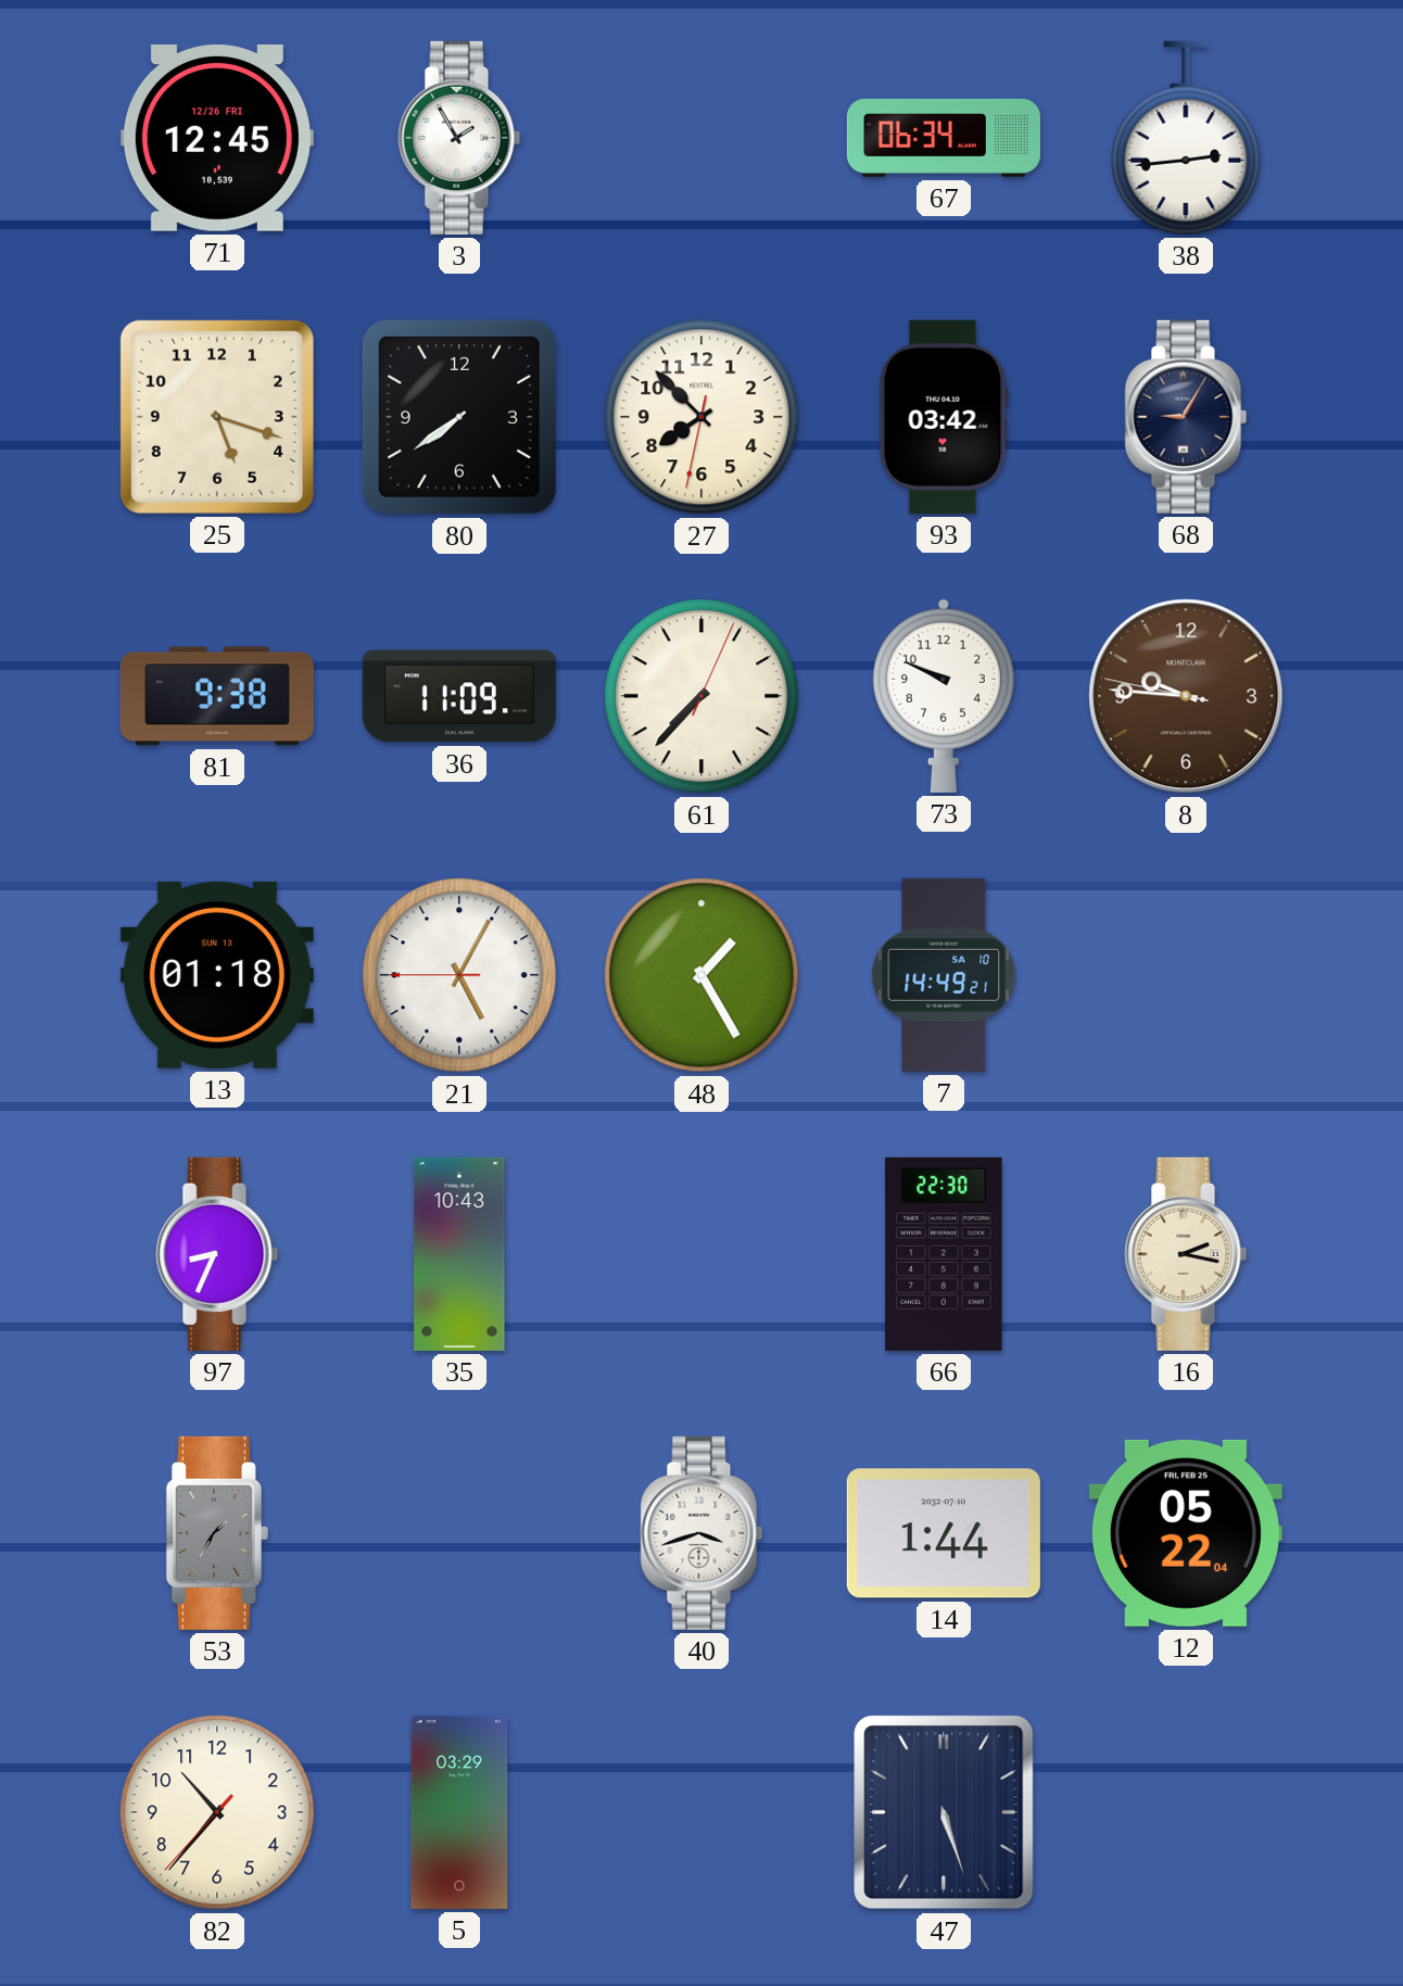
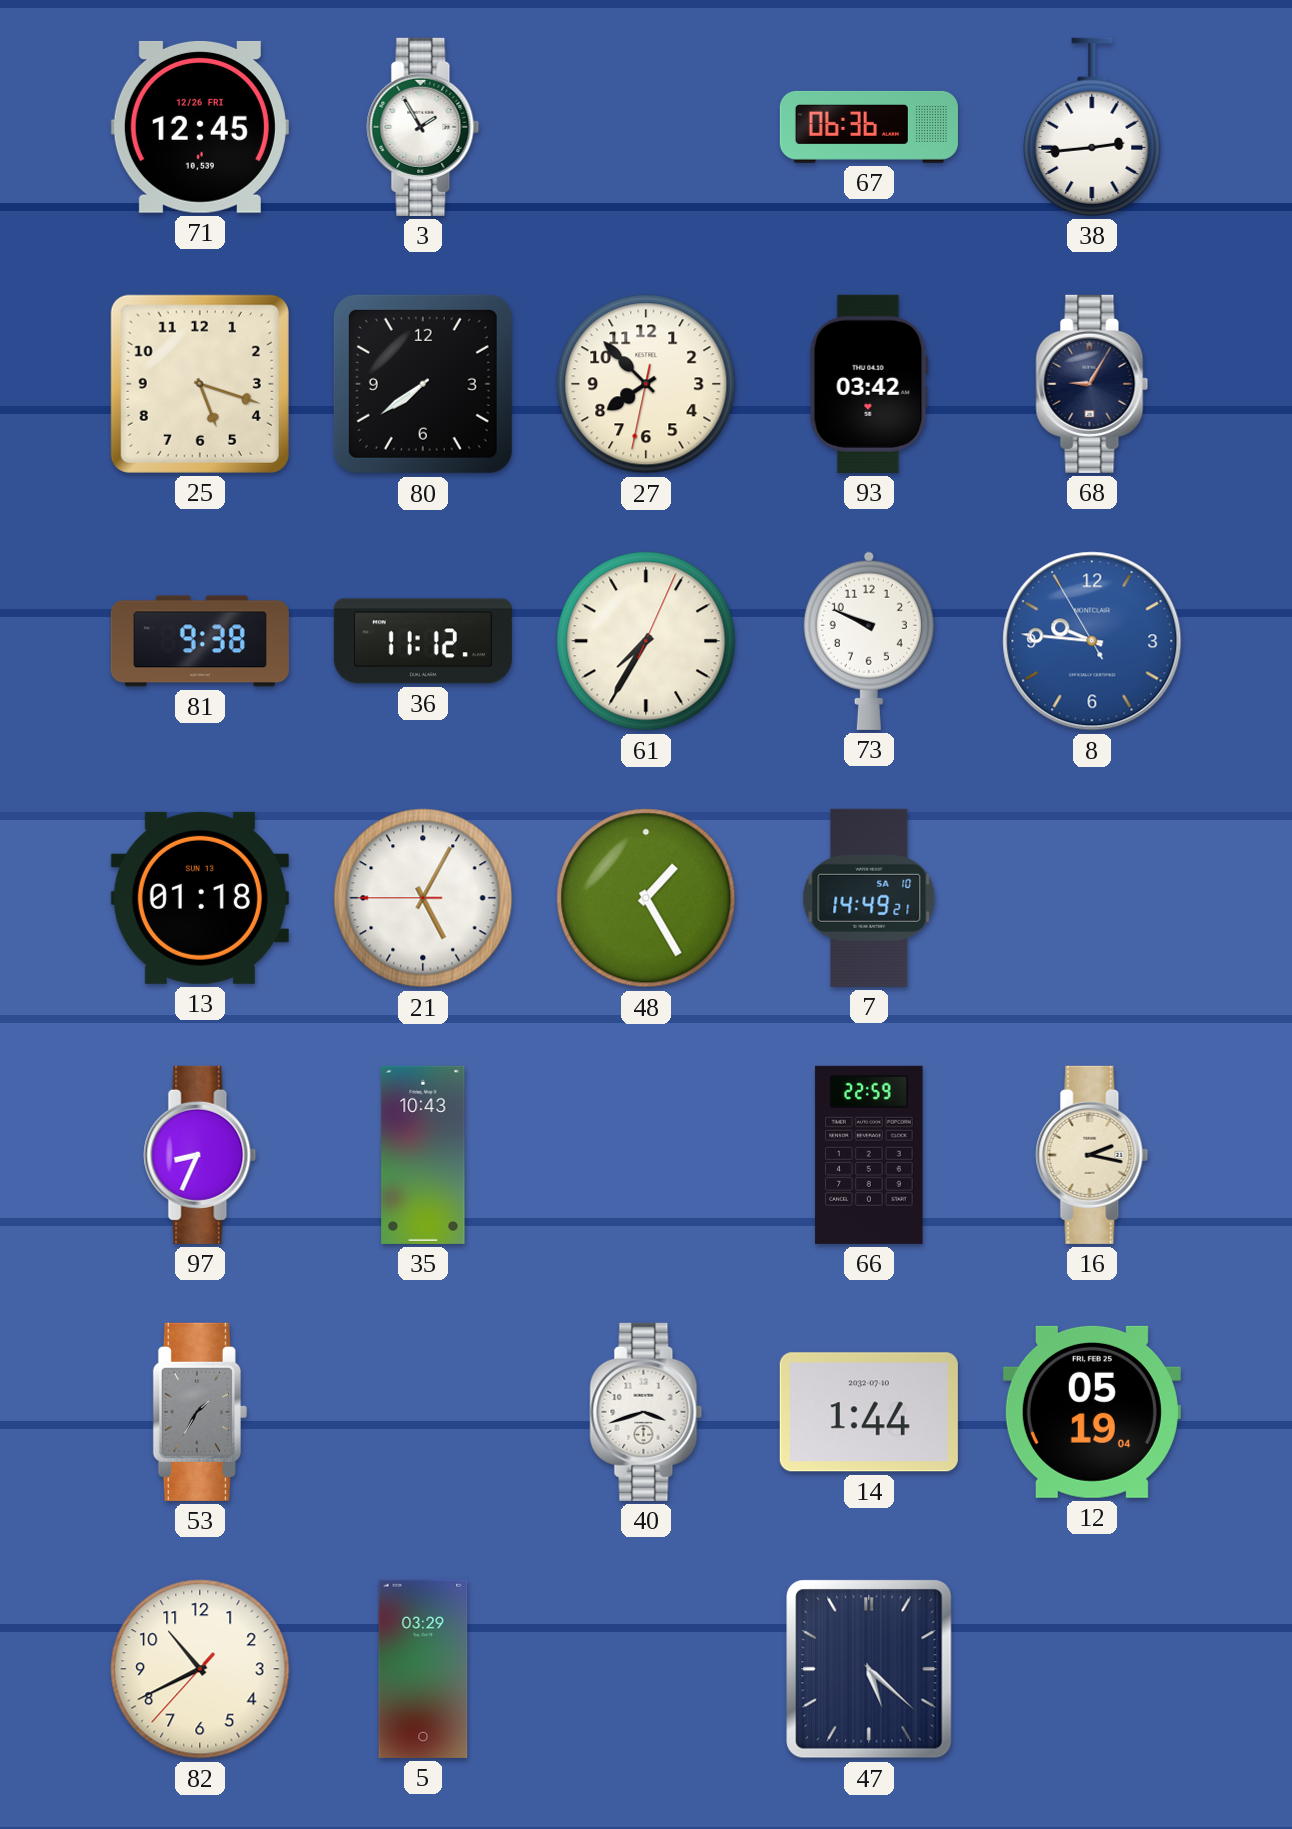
67: 06:34 -> 06:36
36: 11:09 -> 11:12
61: 7:37 -> 7:35
8: 9:45:47 -> 9:45:55
8 dial: brown -> blue
66: 22:30 -> 22:59
12: 05:22 -> 05:19
82: 10:36 -> 10:40
47: 5:27 -> 5:22
